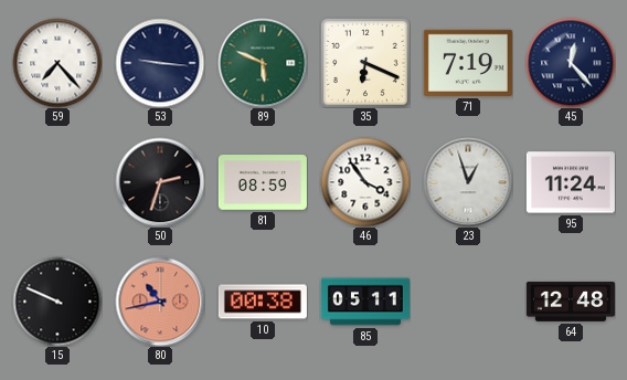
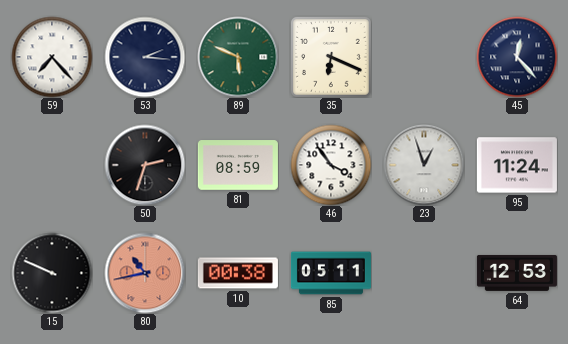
53: 9:16 -> 2:16
71: 7:19 -> none
64: 12:48 -> 12:53
